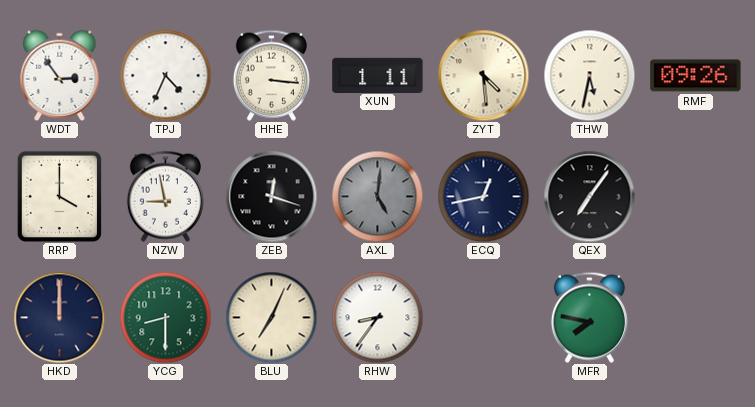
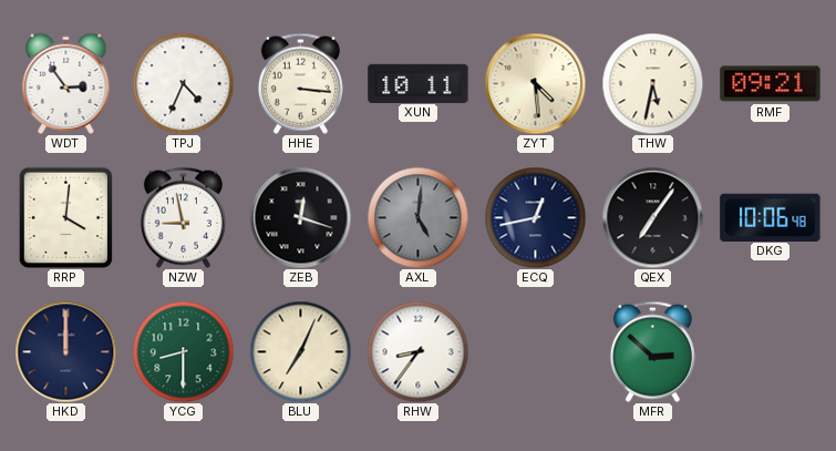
XUN: 1:11 -> 10:11
RMF: 09:26 -> 09:21
RRP: 4:00 -> 4:01
DKG: none -> 10:06
MFR: 7:47 -> 2:52
